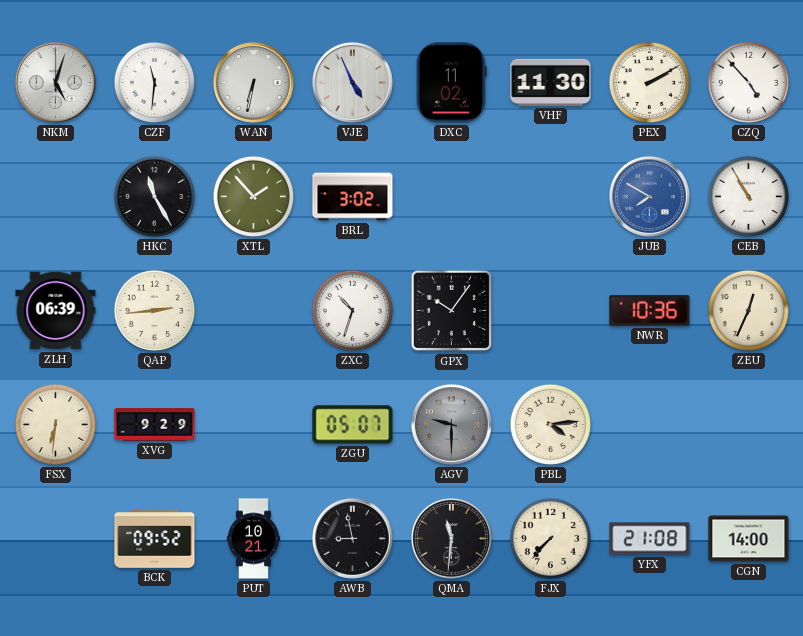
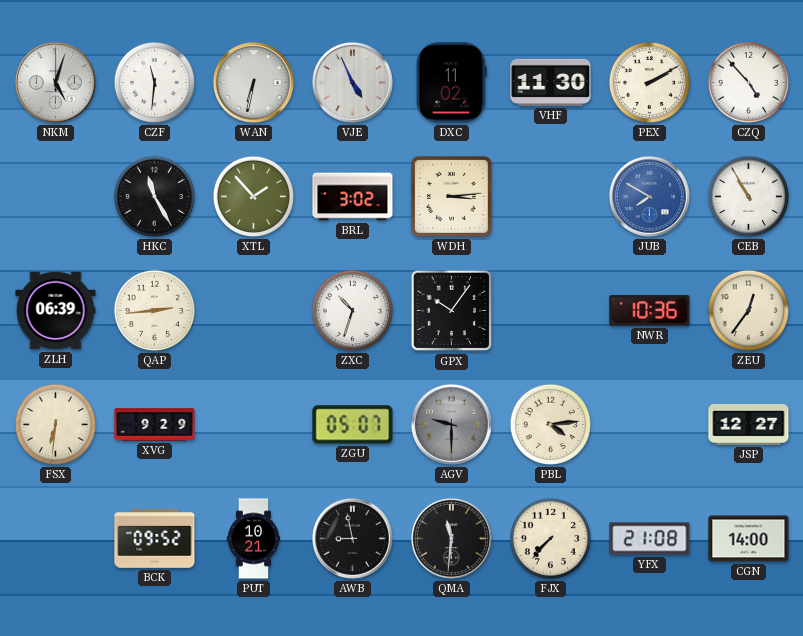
WDH: none -> 3:14
ZEU: 12:34 -> 12:36
JSP: none -> 12:27
